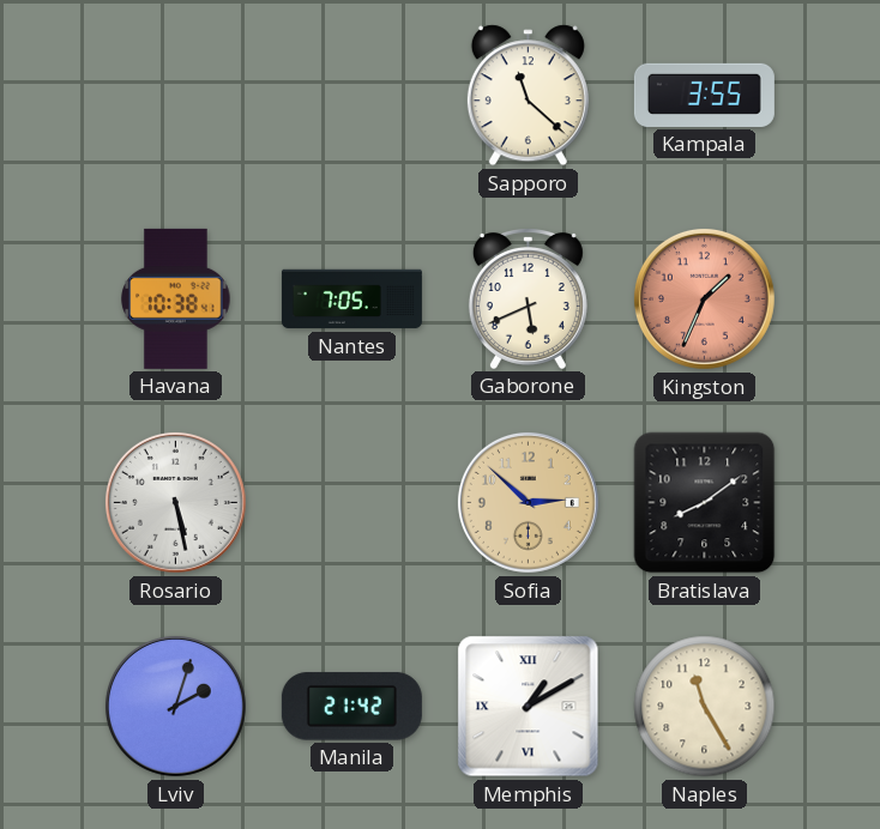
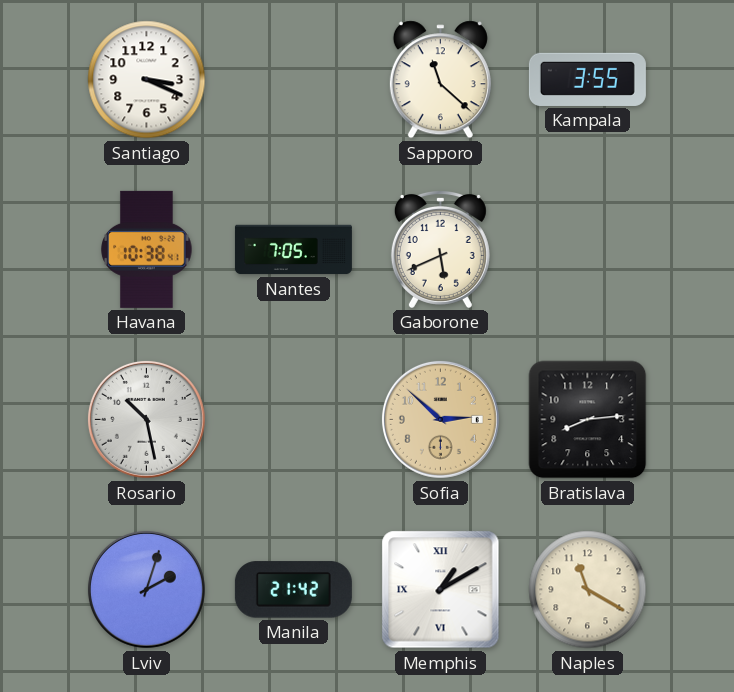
Santiago: none -> 3:19
Kingston: 1:34 -> none
Rosario: 5:28 -> 10:28
Bratislava: 8:09 -> 8:14
Naples: 11:25 -> 11:20
